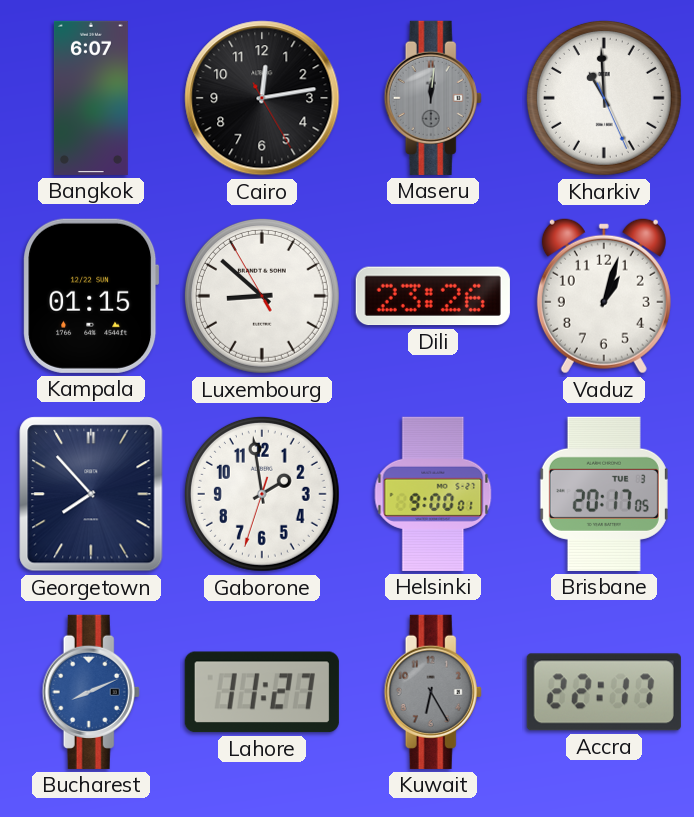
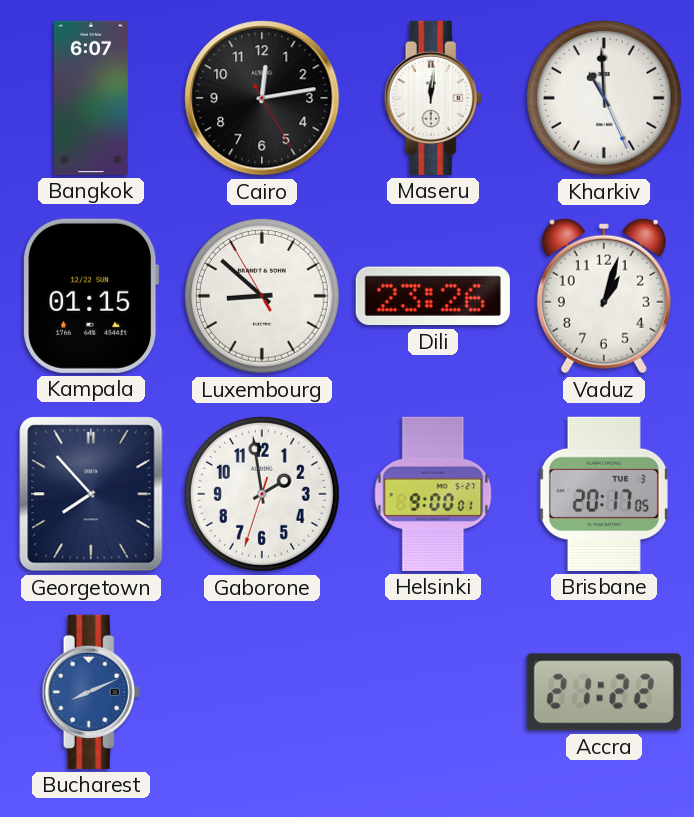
Maseru dial: grey -> white
Lahore: 11:27 -> none
Kuwait: 6:25 -> none
Accra: 22:17 -> 21:22
